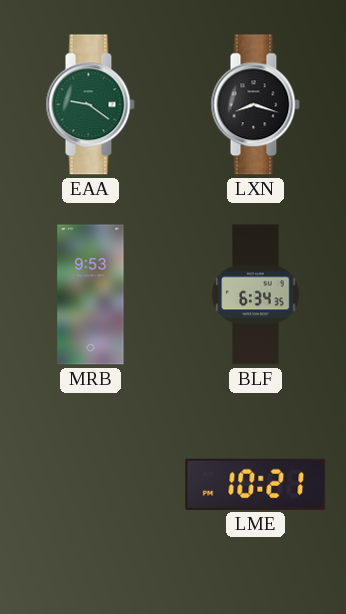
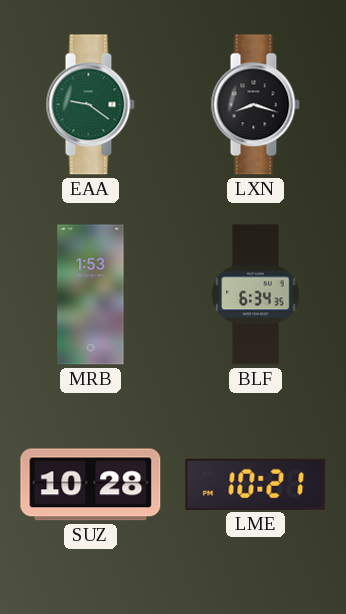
MRB: 9:53 -> 1:53
SUZ: none -> 10:28
